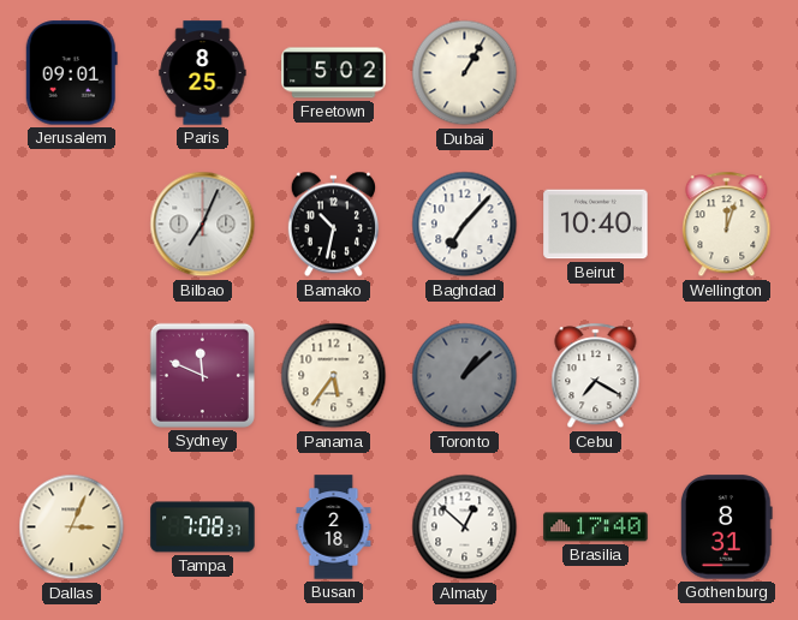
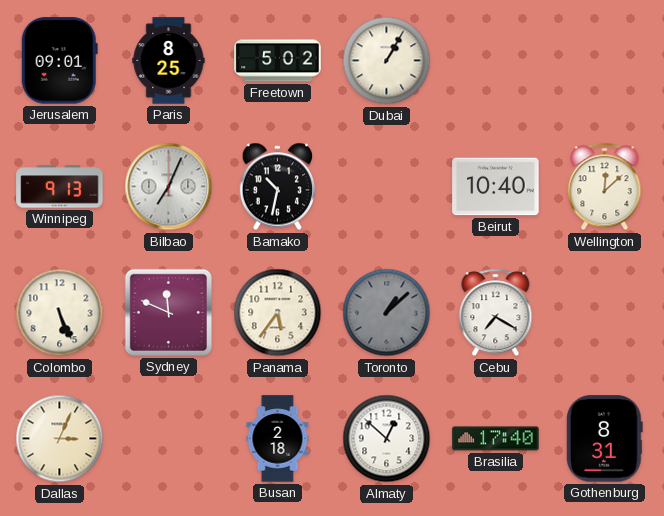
Winnipeg: none -> 9:13
Baghdad: 7:07 -> none
Wellington: 12:03 -> 12:08
Colombo: none -> 5:26
Tampa: 7:08 -> none
